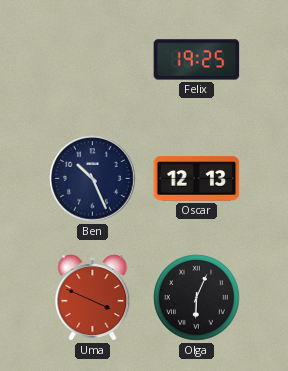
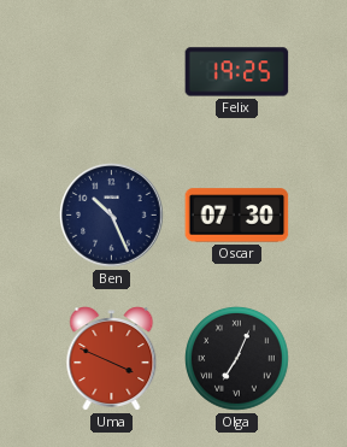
Oscar: 12:13 -> 07:30
Olga: 6:04 -> 7:04
